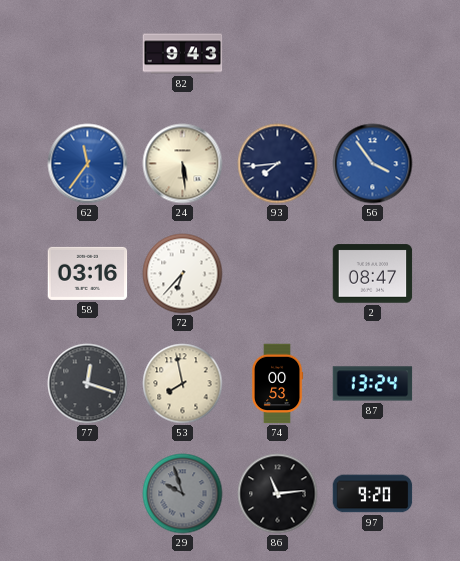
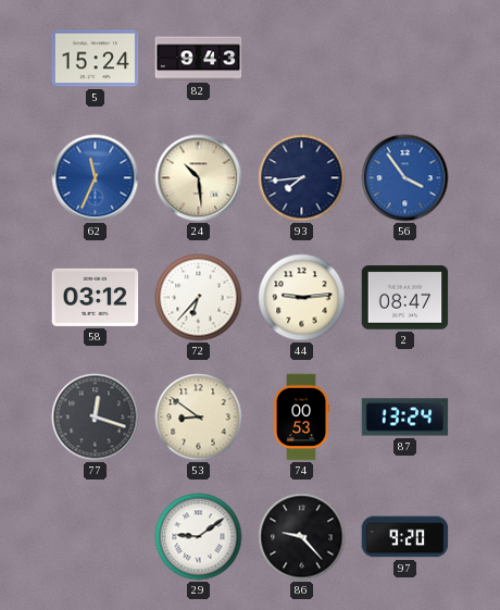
5: none -> 15:24
62: 11:36 -> 11:34
24: 5:29 -> 10:29
58: 03:16 -> 03:12
44: none -> 9:14
53: 7:58 -> 8:51
29: 9:57 -> 9:09
29 dial: grey -> white
86: 11:14 -> 9:23
